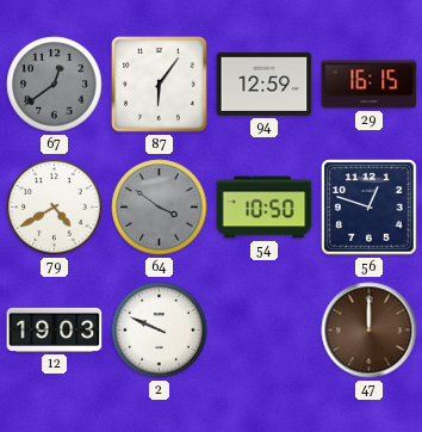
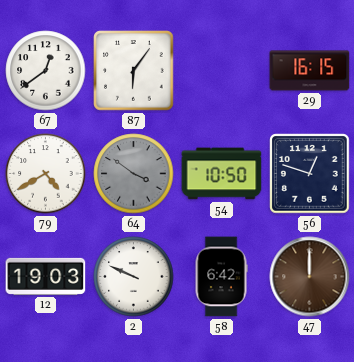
67 dial: grey -> white
94: 12:59 -> none
58: none -> 6:42
